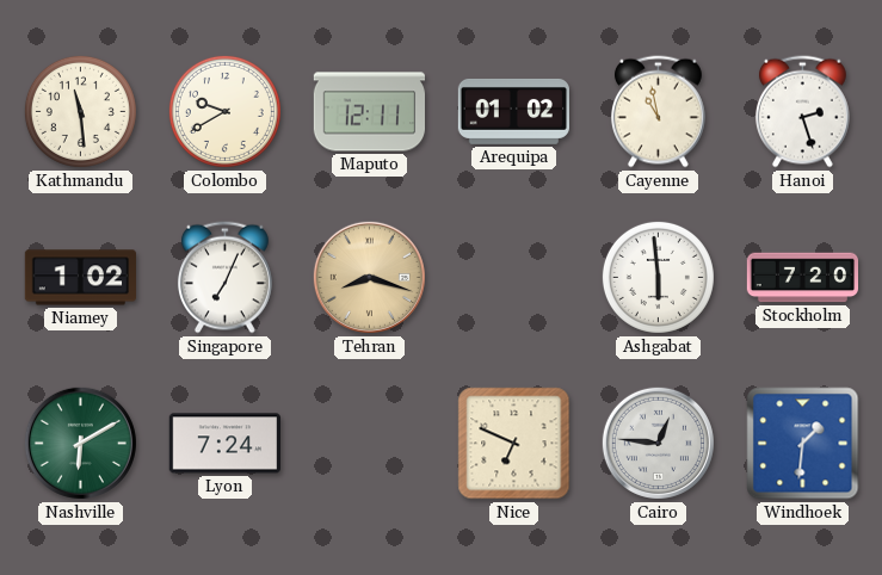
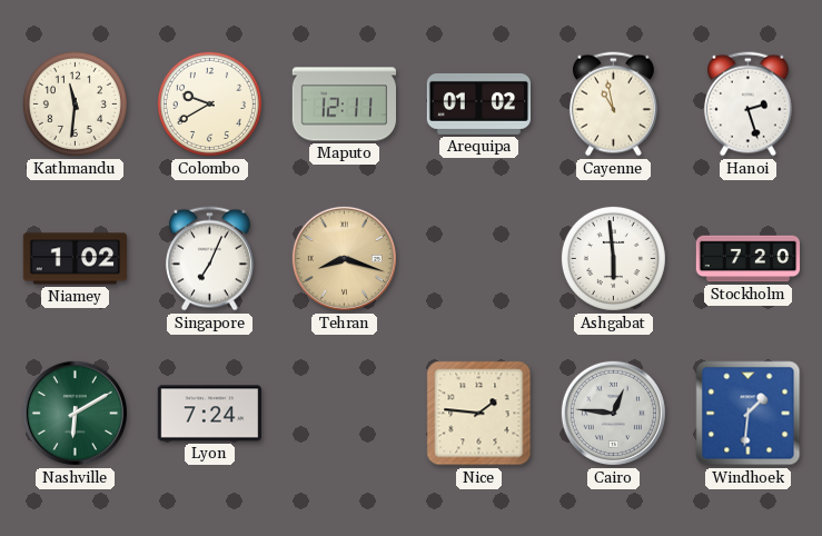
Kathmandu: 11:29 -> 11:31
Nice: 6:49 -> 1:46
